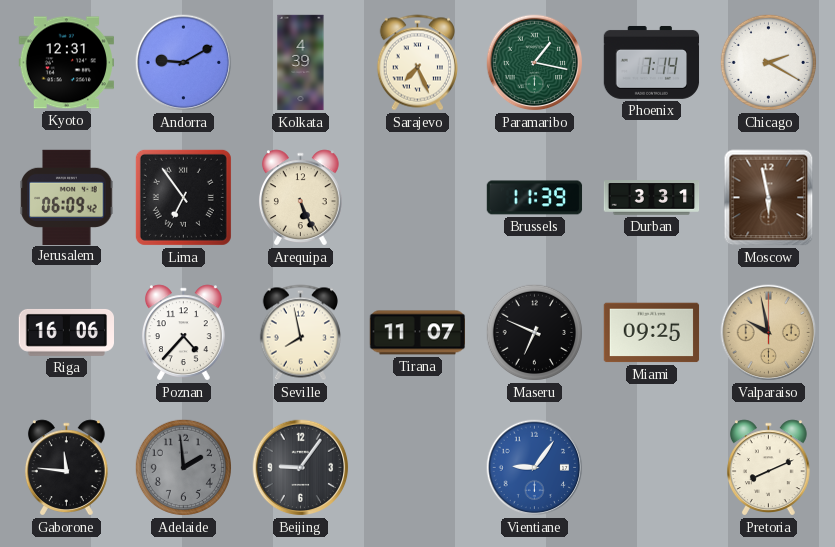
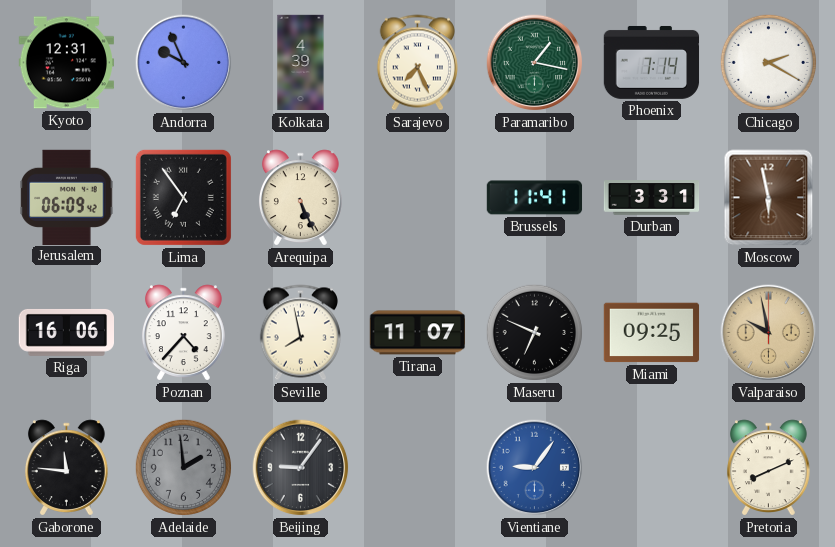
Andorra: 9:10 -> 9:56
Brussels: 11:39 -> 11:41
